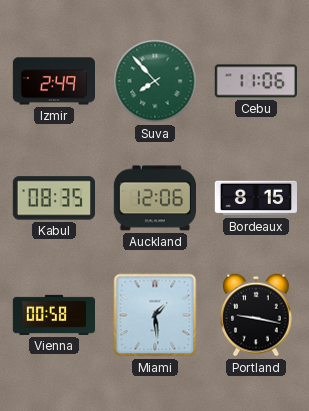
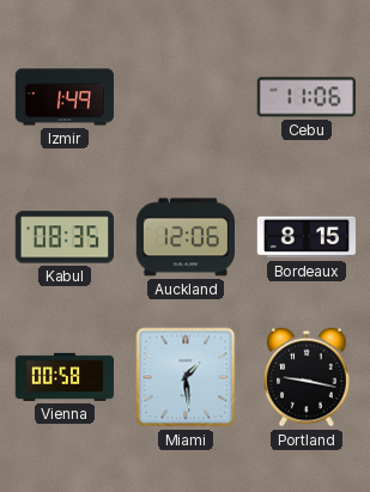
Izmir: 2:49 -> 1:49
Suva: 7:53 -> none
